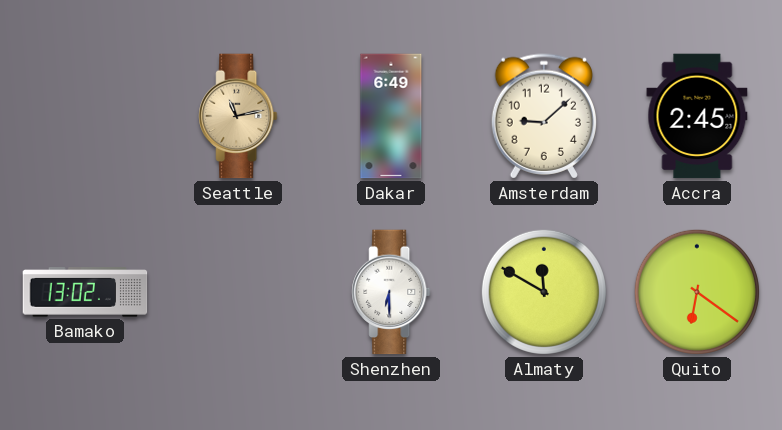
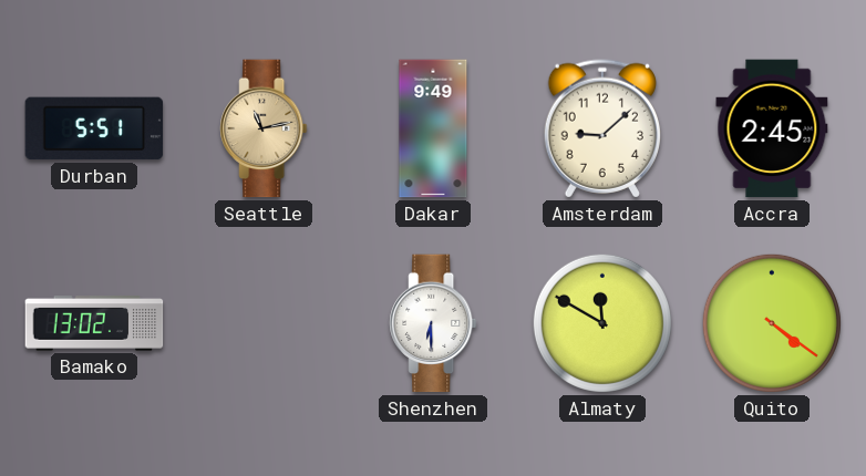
Durban: none -> 5:51
Dakar: 6:49 -> 9:49
Quito: 6:21 -> 4:21
